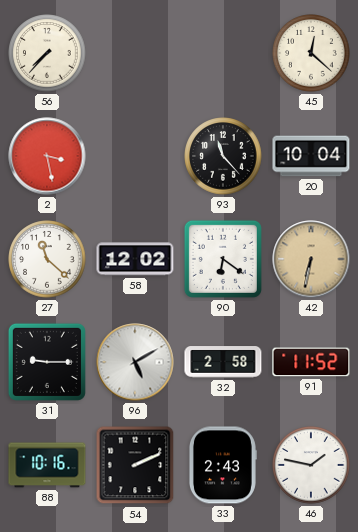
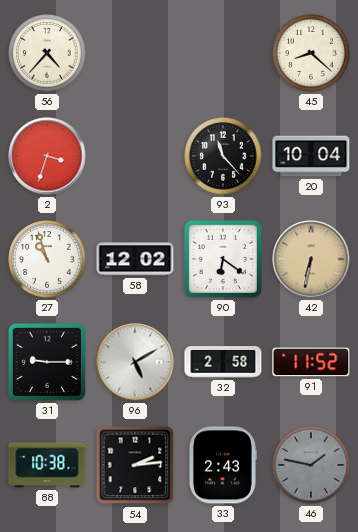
56: 7:37 -> 4:37
45: 12:22 -> 8:22
2: 3:28 -> 3:33
27: 11:22 -> 10:57
88: 10:16 -> 10:38
54: 2:11 -> 2:14
46 dial: white -> grey
